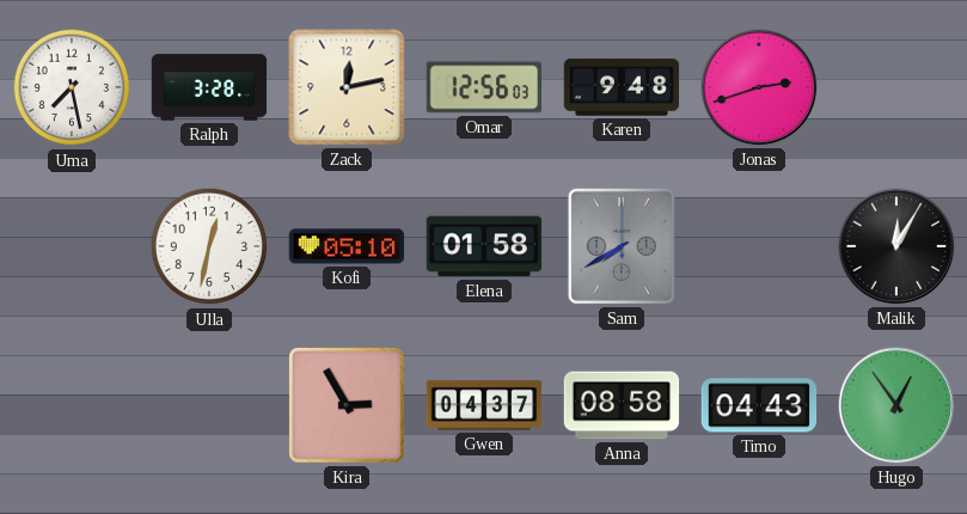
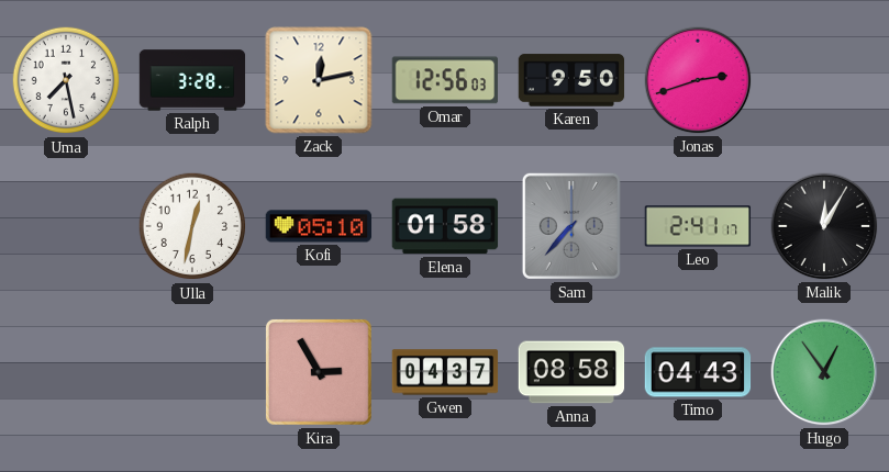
Karen: 9:48 -> 9:50
Sam: 7:40 -> 7:37
Leo: none -> 2:41
